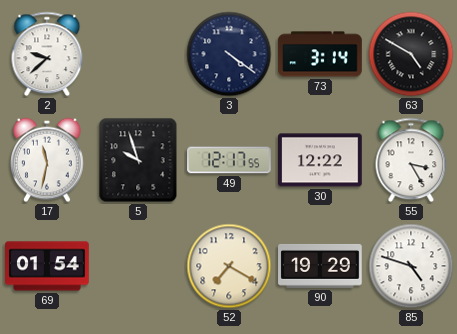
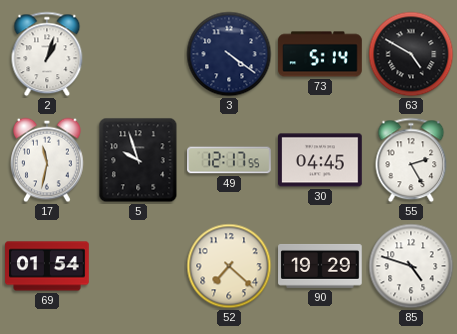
2: 9:38 -> 1:03
73: 3:14 -> 5:14
30: 12:22 -> 04:45
55: 3:25 -> 2:25
52: 7:20 -> 7:22
